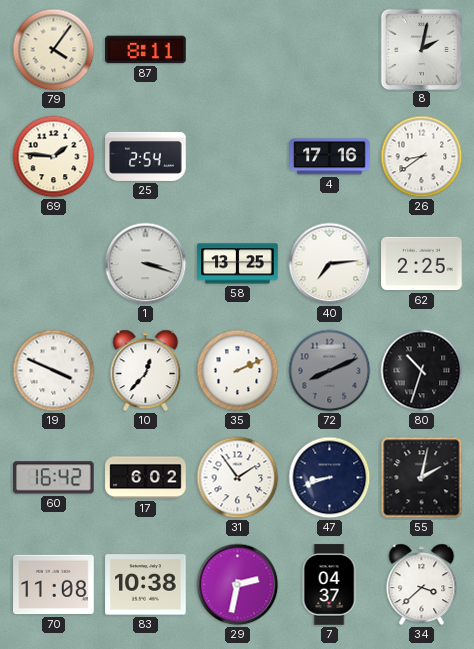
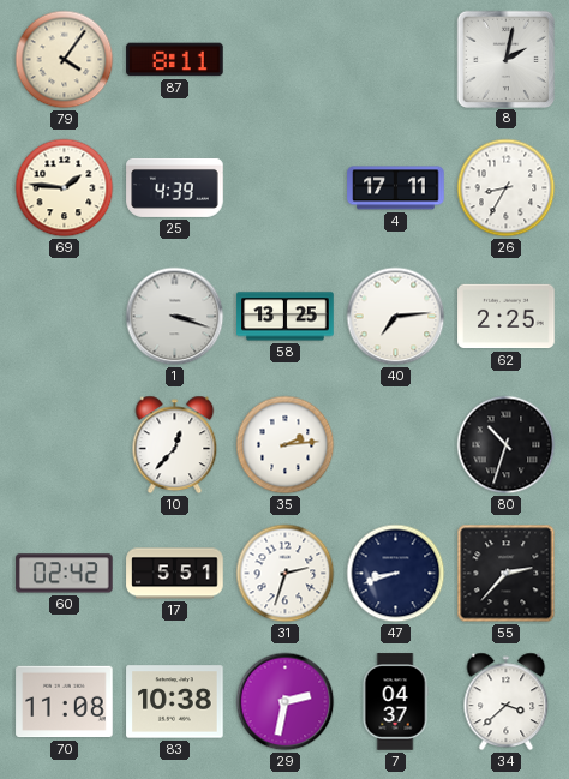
25: 2:54 -> 4:39
4: 17:16 -> 17:11
26: 8:39 -> 8:35
19: 3:49 -> none
35: 2:11 -> 2:14
72: 8:11 -> none
60: 16:42 -> 02:42
17: 6:02 -> 5:51
31: 1:54 -> 2:33
55: 2:02 -> 2:37
